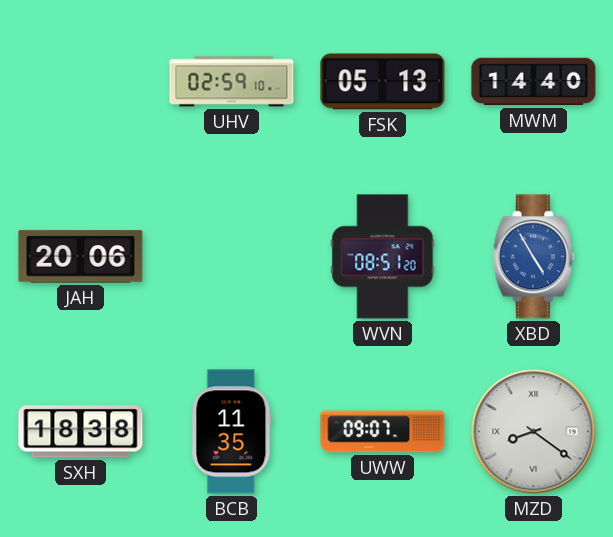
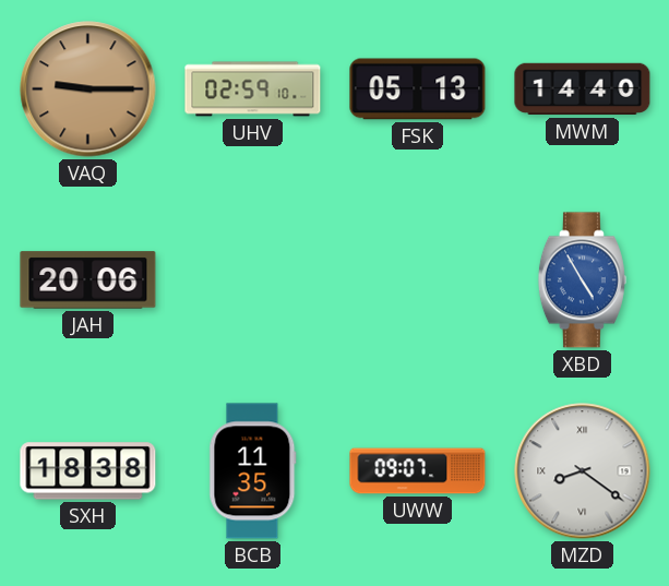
VAQ: none -> 9:15
WVN: 08:51 -> none
